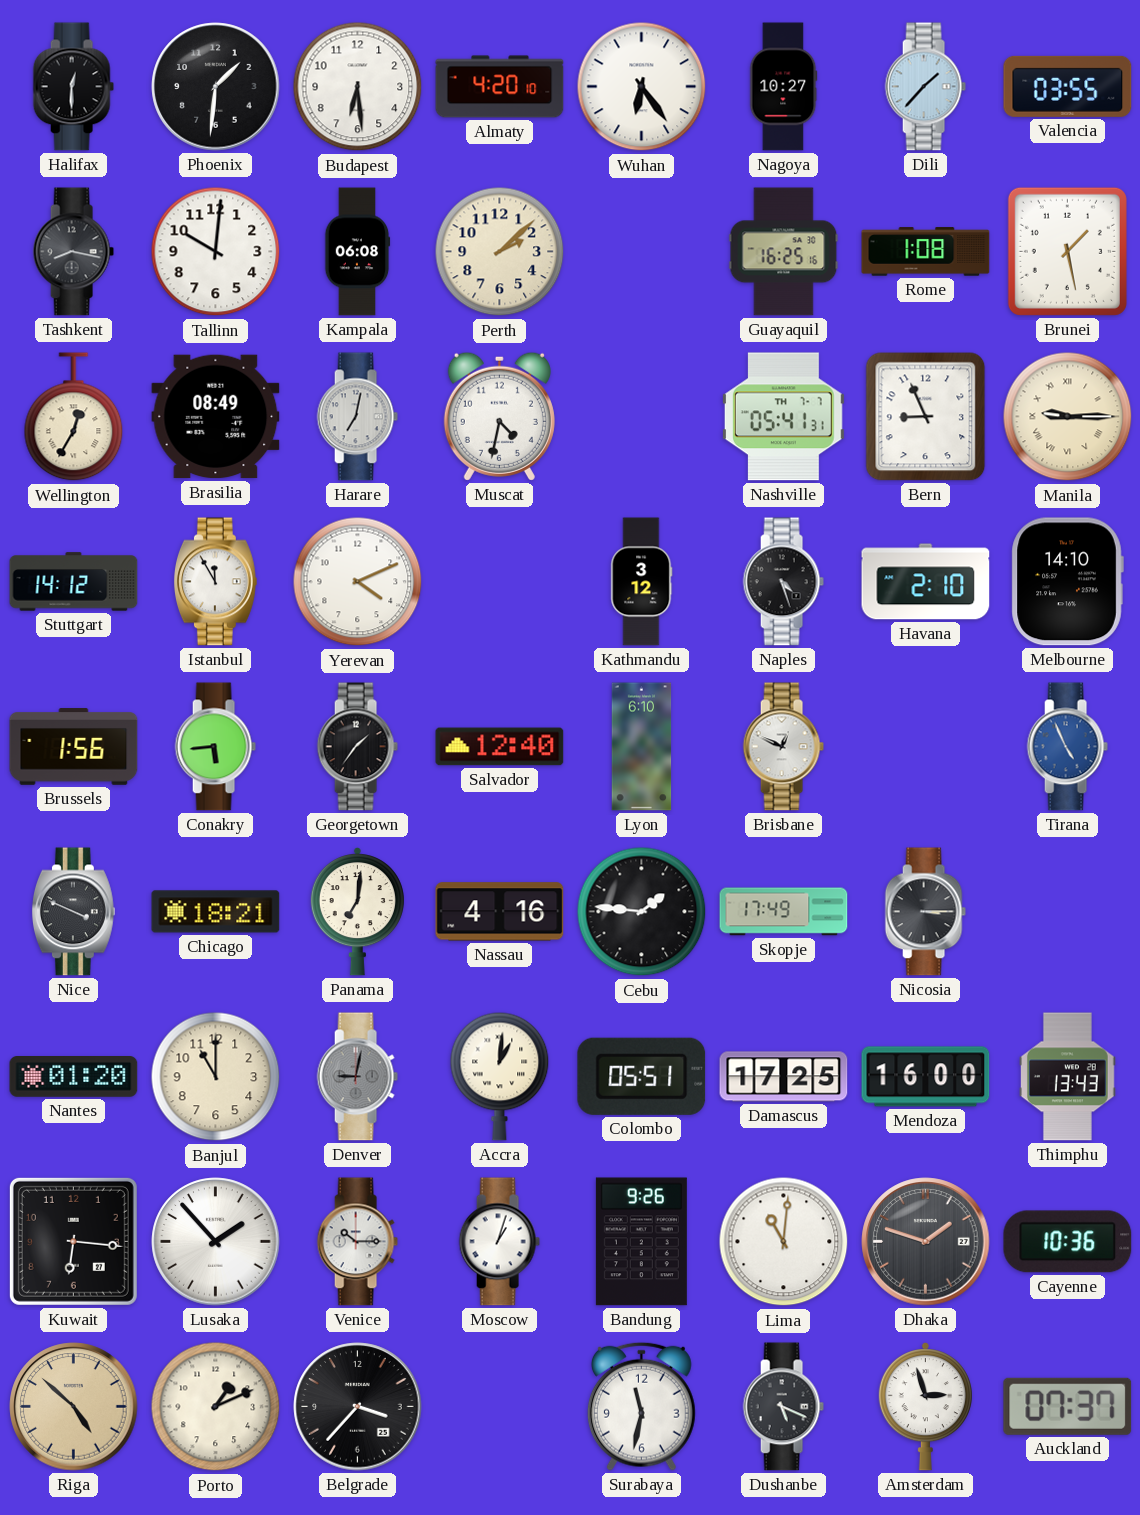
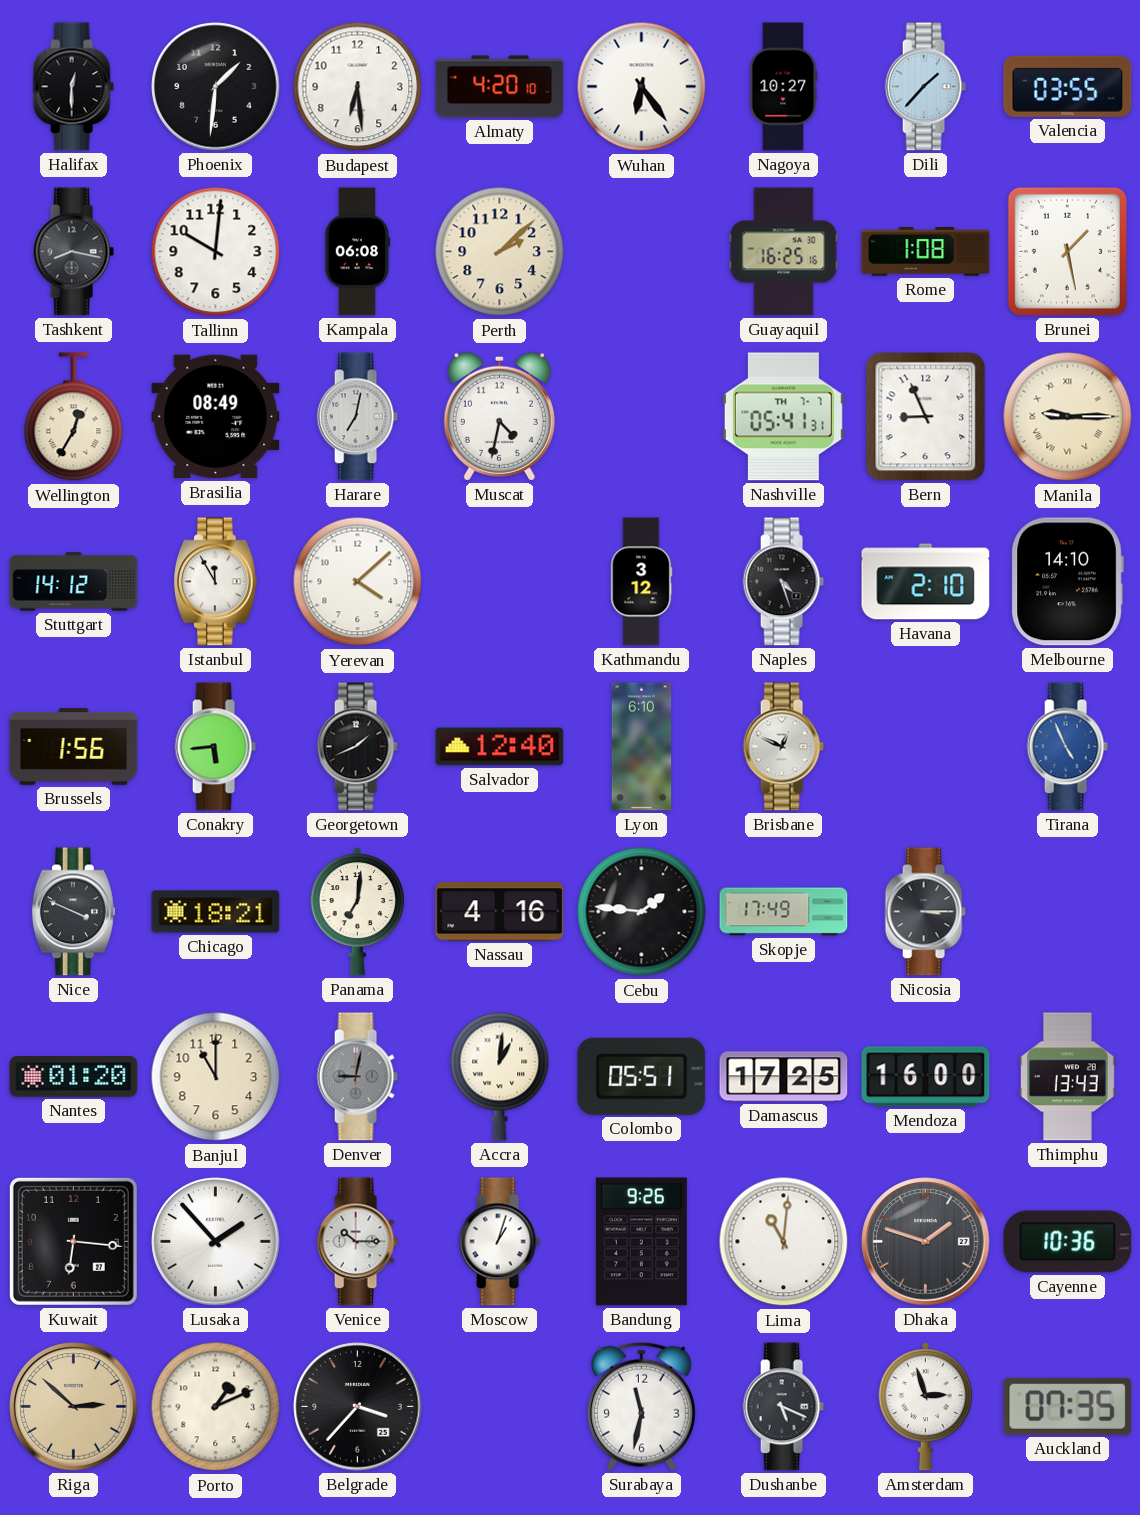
Yerevan: 4:11 -> 4:08
Georgetown: 1:36 -> 1:41
Riga: 4:52 -> 2:52
Auckland: 07:37 -> 07:35
